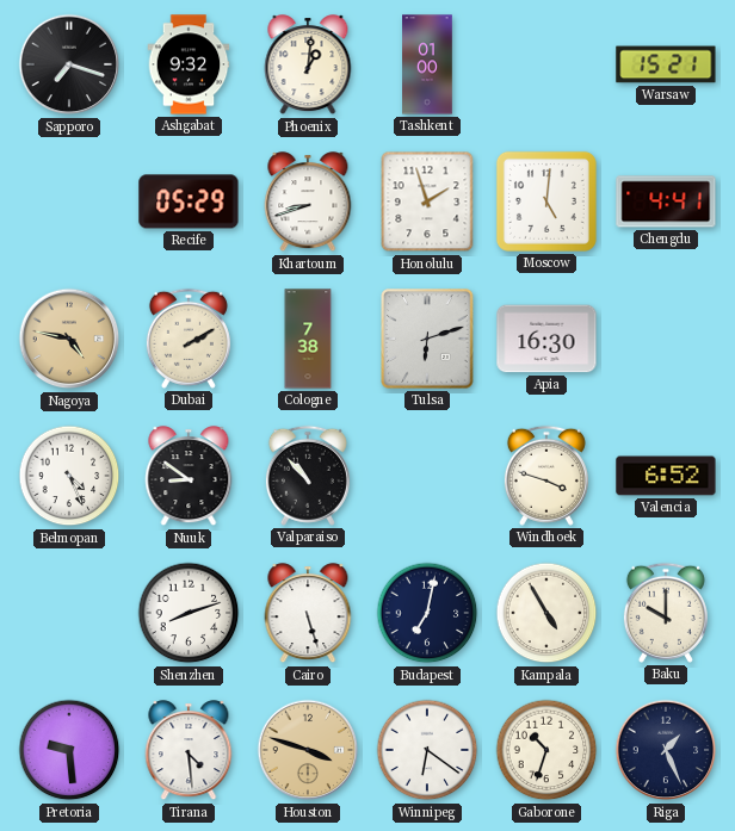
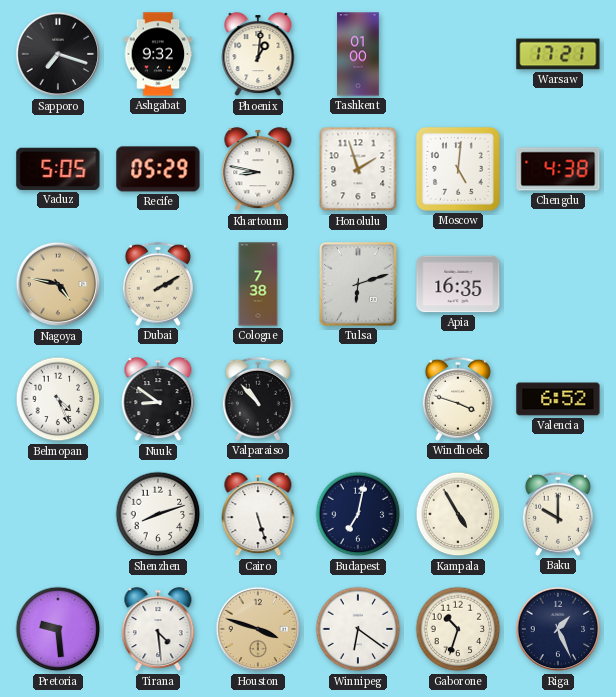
Warsaw: 15:21 -> 17:21
Vaduz: none -> 5:05
Khartoum: 8:42 -> 8:47
Chengdu: 4:41 -> 4:38
Apia: 16:30 -> 16:35
